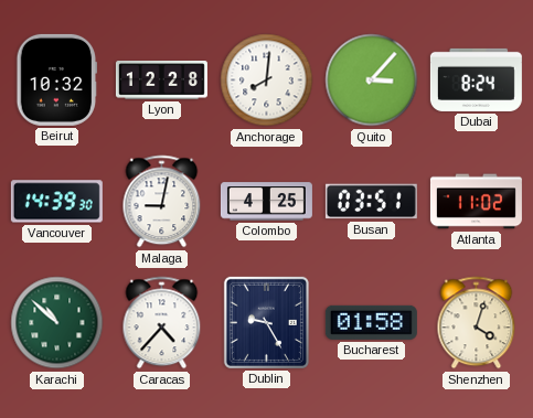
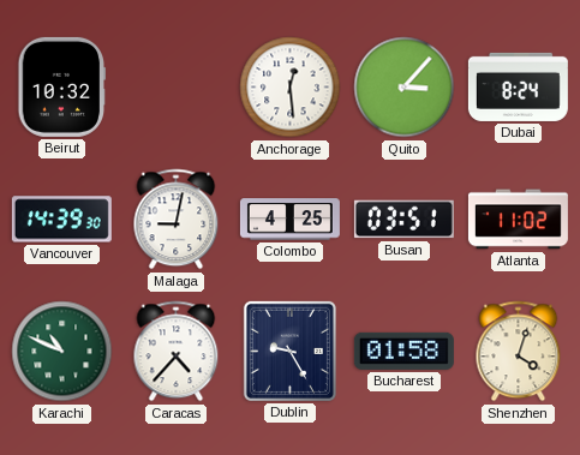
Lyon: 12:28 -> none
Anchorage: 8:01 -> 12:29
Karachi: 10:52 -> 10:49
